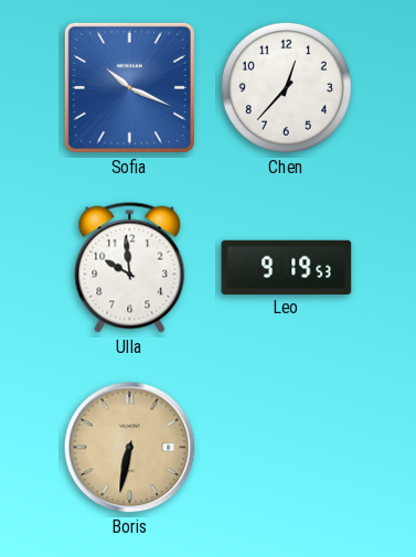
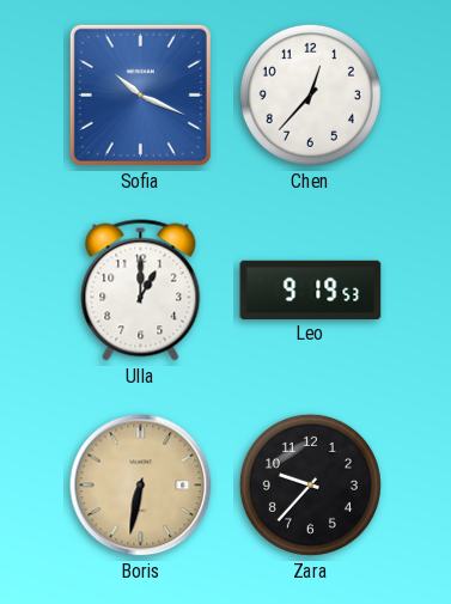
Ulla: 9:59 -> 1:00
Zara: none -> 9:37
